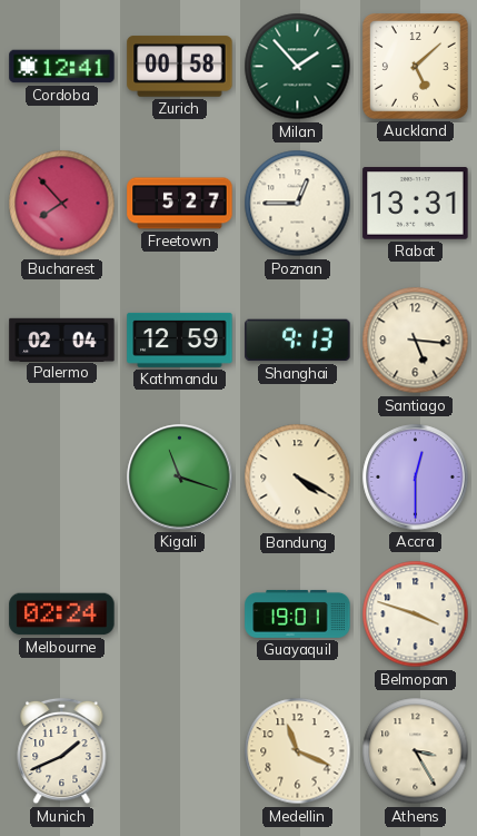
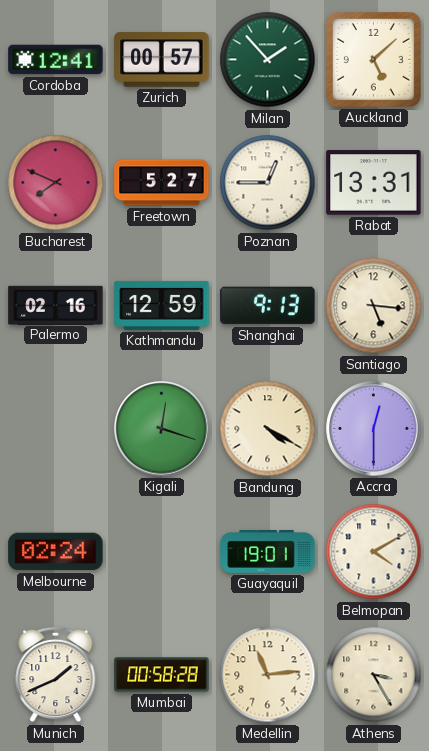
Zurich: 00:58 -> 00:57
Bucharest: 7:53 -> 7:49
Palermo: 02:04 -> 02:16
Kigali: 11:18 -> 12:18
Belmopan: 3:48 -> 4:10
Mumbai: none -> 00:58
Medellin: 11:19 -> 11:14
